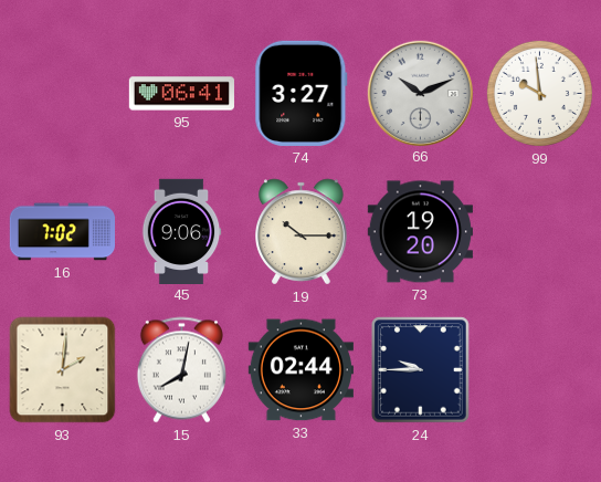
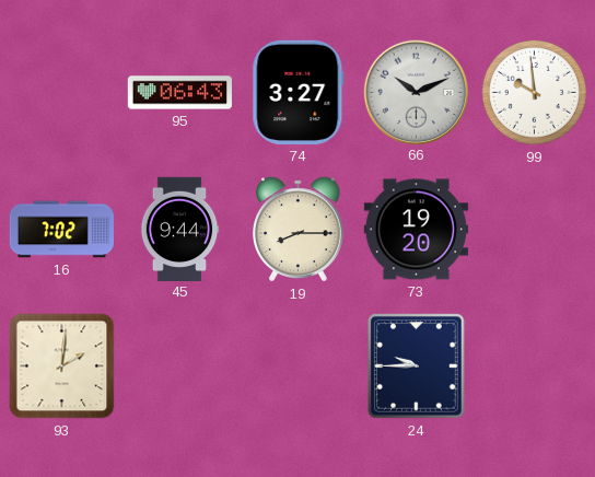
95: 06:41 -> 06:43
45: 9:06 -> 9:44
19: 10:15 -> 8:15
15: 8:02 -> none
33: 02:44 -> none
